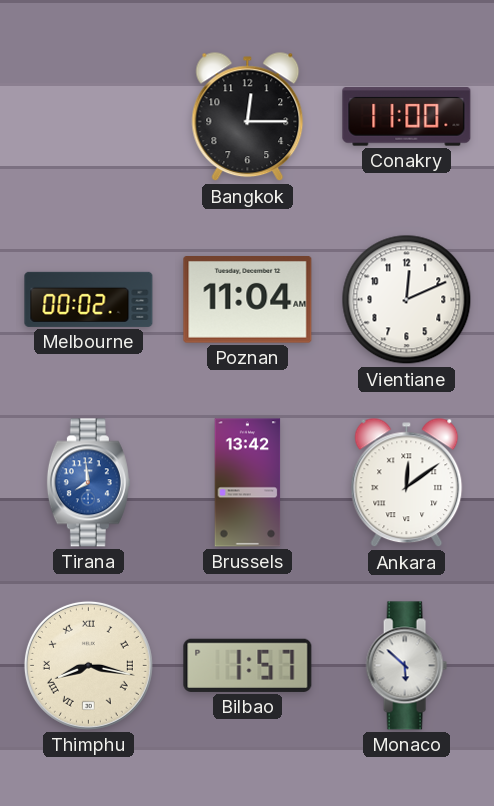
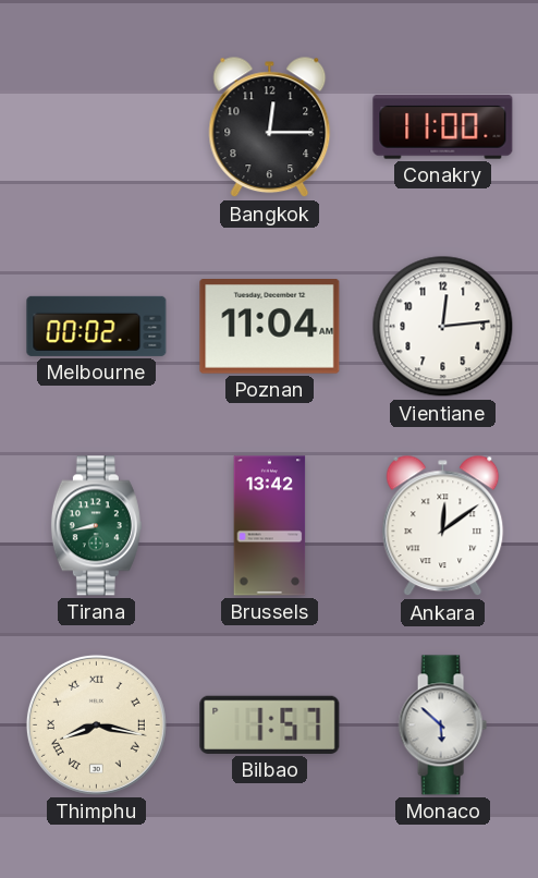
Vientiane: 12:11 -> 12:14
Tirana: 7:59 -> 8:43
Tirana dial: blue -> green
